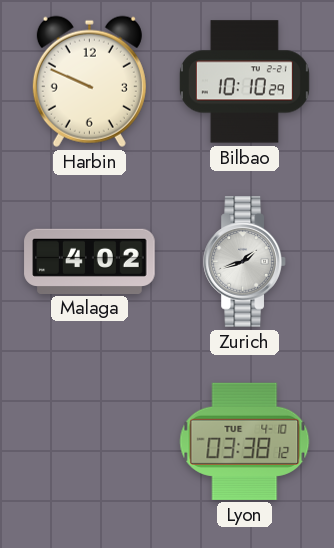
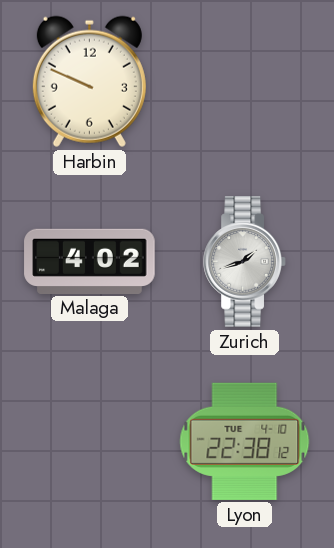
Bilbao: 10:10 -> none
Lyon: 03:38 -> 22:38
